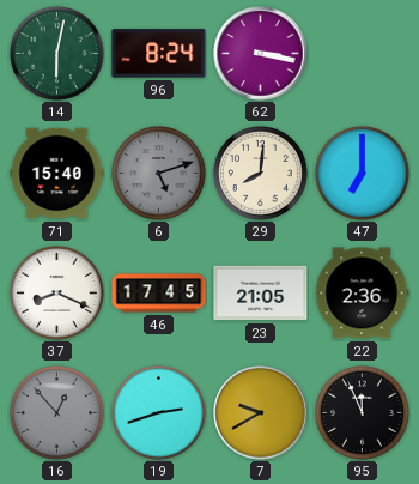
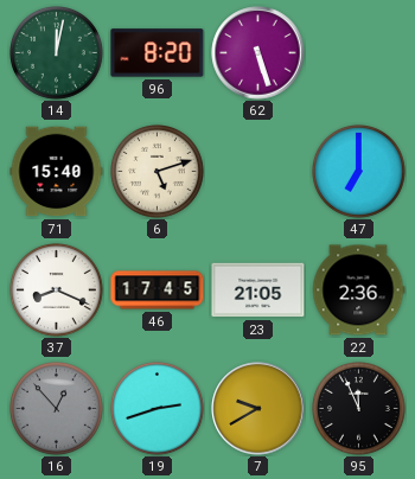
14: 6:02 -> 12:02
96: 8:24 -> 8:20
62: 3:17 -> 5:27
6 dial: grey -> cream
29: 8:01 -> none
